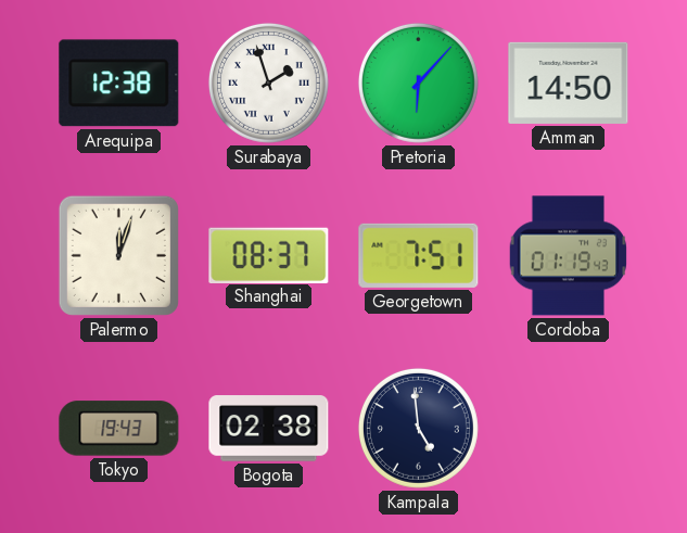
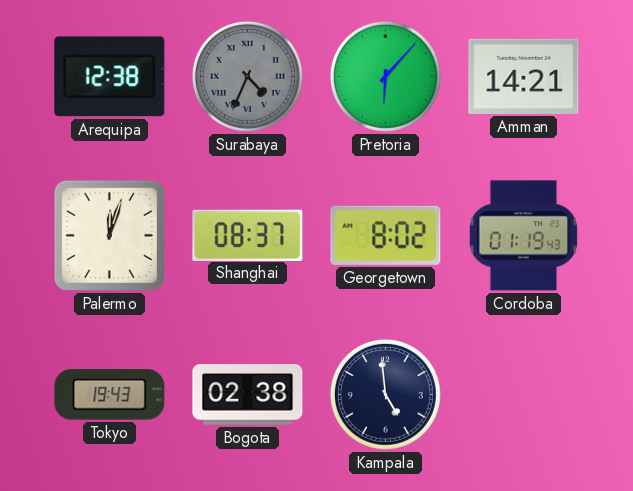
Surabaya: 1:57 -> 4:34
Surabaya dial: white -> grey
Amman: 14:50 -> 14:21
Georgetown: 7:51 -> 8:02
